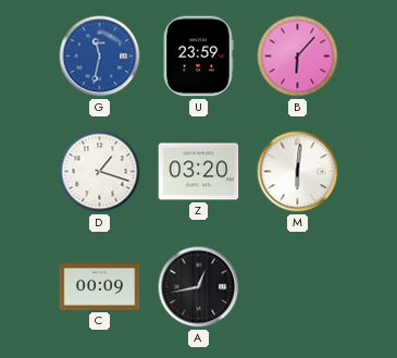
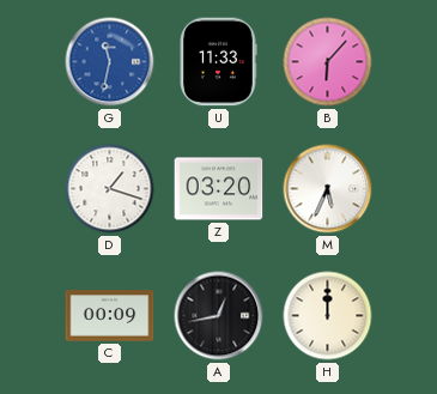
U: 23:59 -> 11:33
M: 6:01 -> 5:34
H: none -> 12:00
